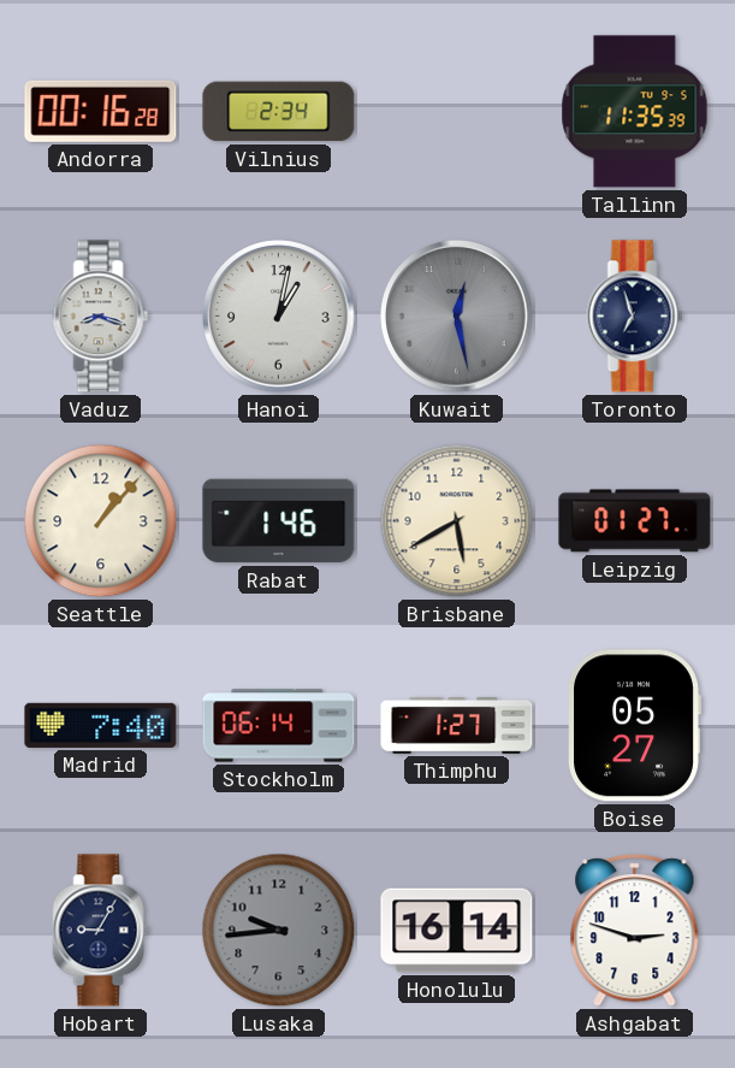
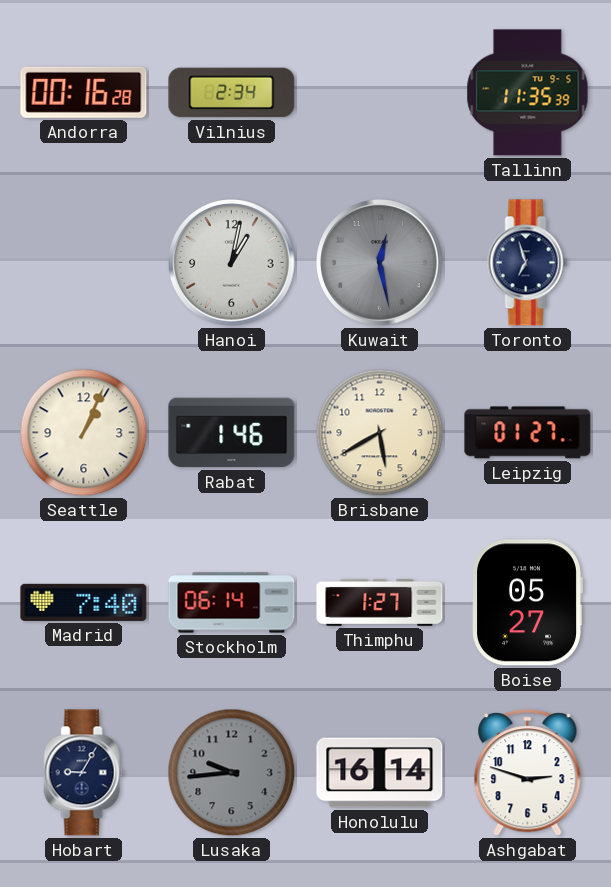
Vaduz: 8:18 -> none
Seattle: 1:07 -> 1:04
